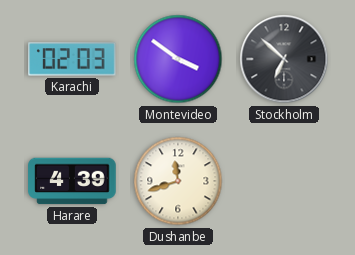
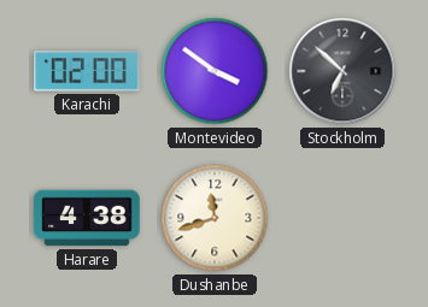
Karachi: 02:03 -> 02:00
Harare: 4:39 -> 4:38
